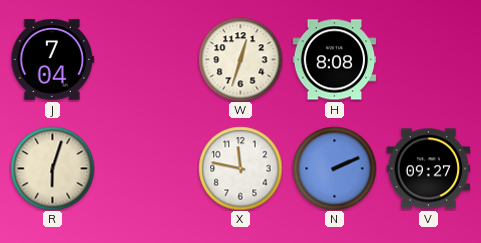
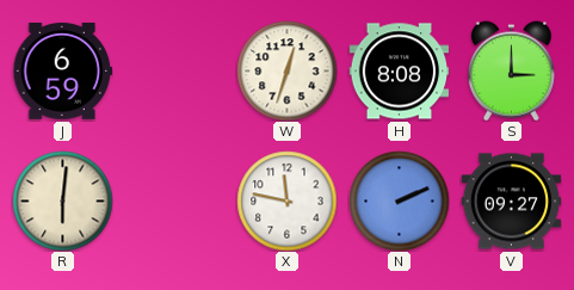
J: 7:04 -> 6:59
S: none -> 3:00
R: 6:03 -> 6:01
